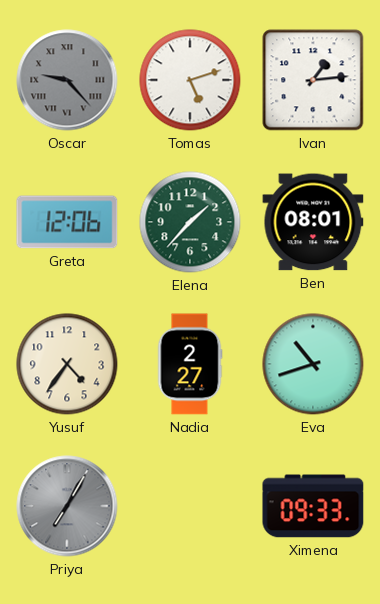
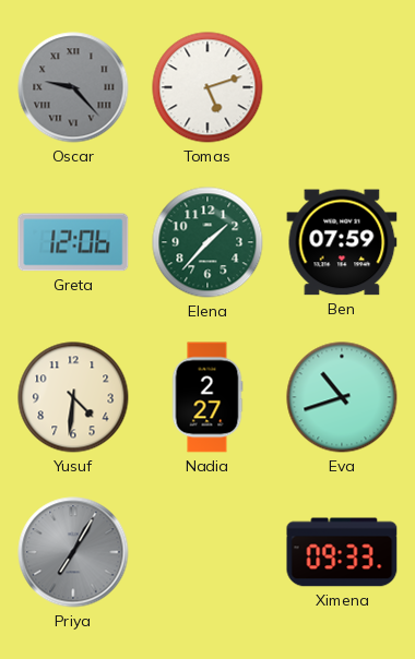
Ivan: 1:14 -> none
Ben: 08:01 -> 07:59
Yusuf: 4:36 -> 4:31
